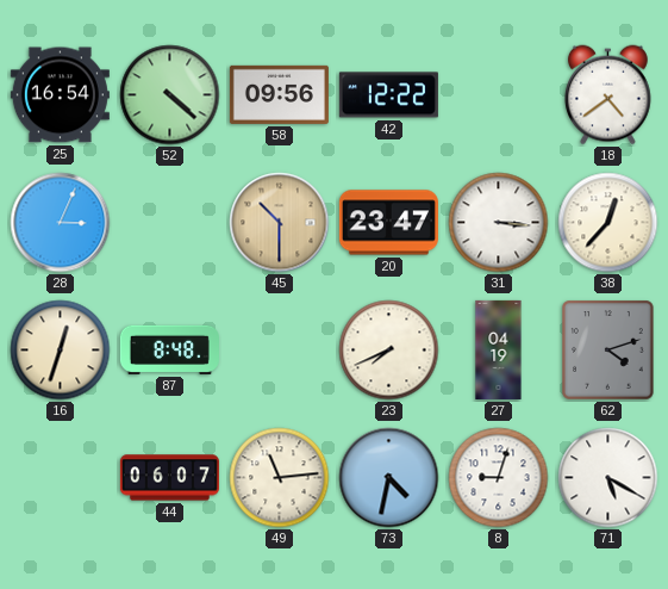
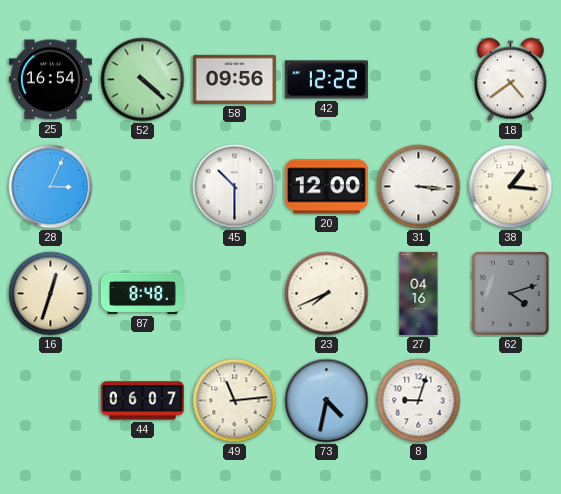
45 dial: champagne -> white
20: 23:47 -> 12:00
38: 12:37 -> 1:16
27: 04:19 -> 04:16
71: 5:20 -> none
